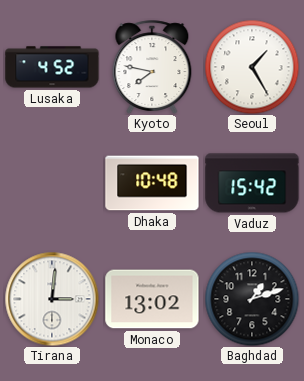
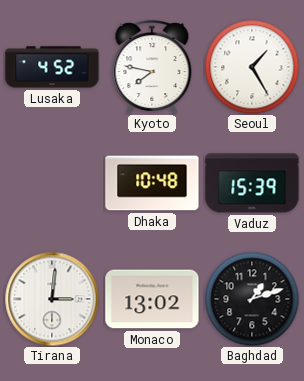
Vaduz: 15:42 -> 15:39
